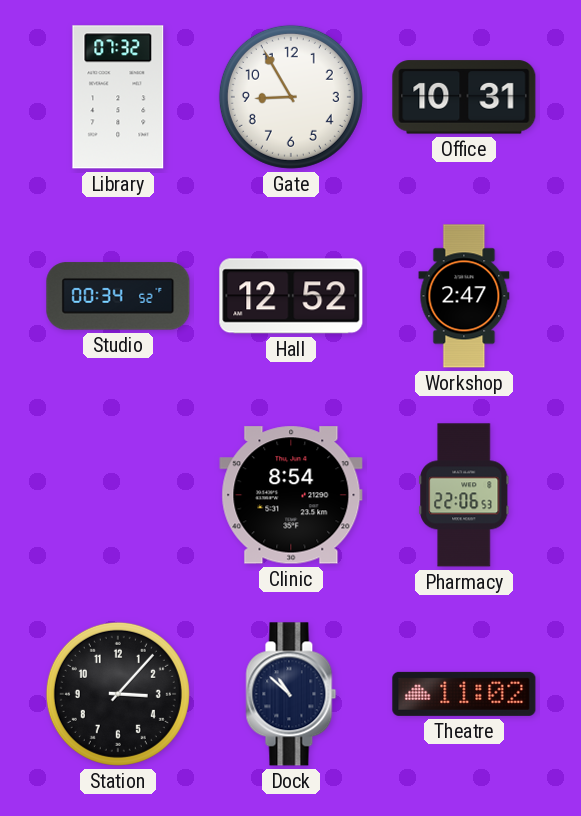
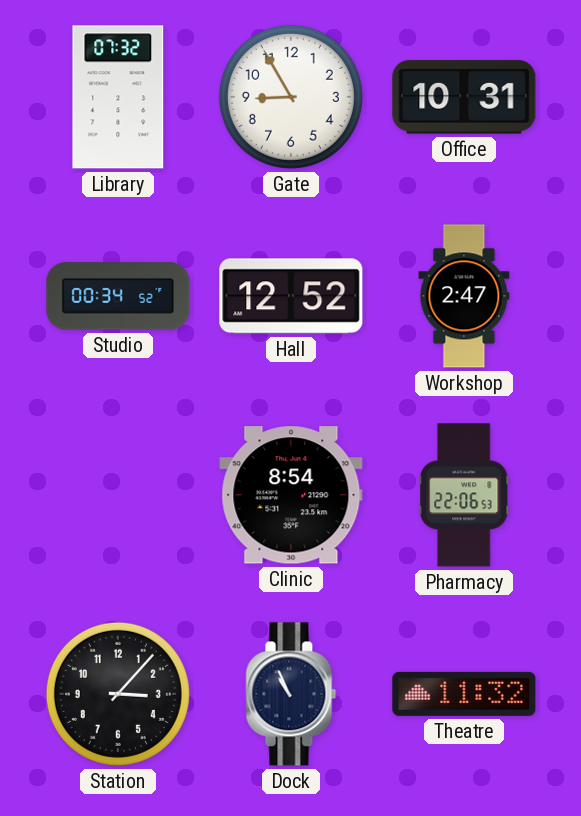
Dock: 10:52 -> 10:56
Theatre: 11:02 -> 11:32
